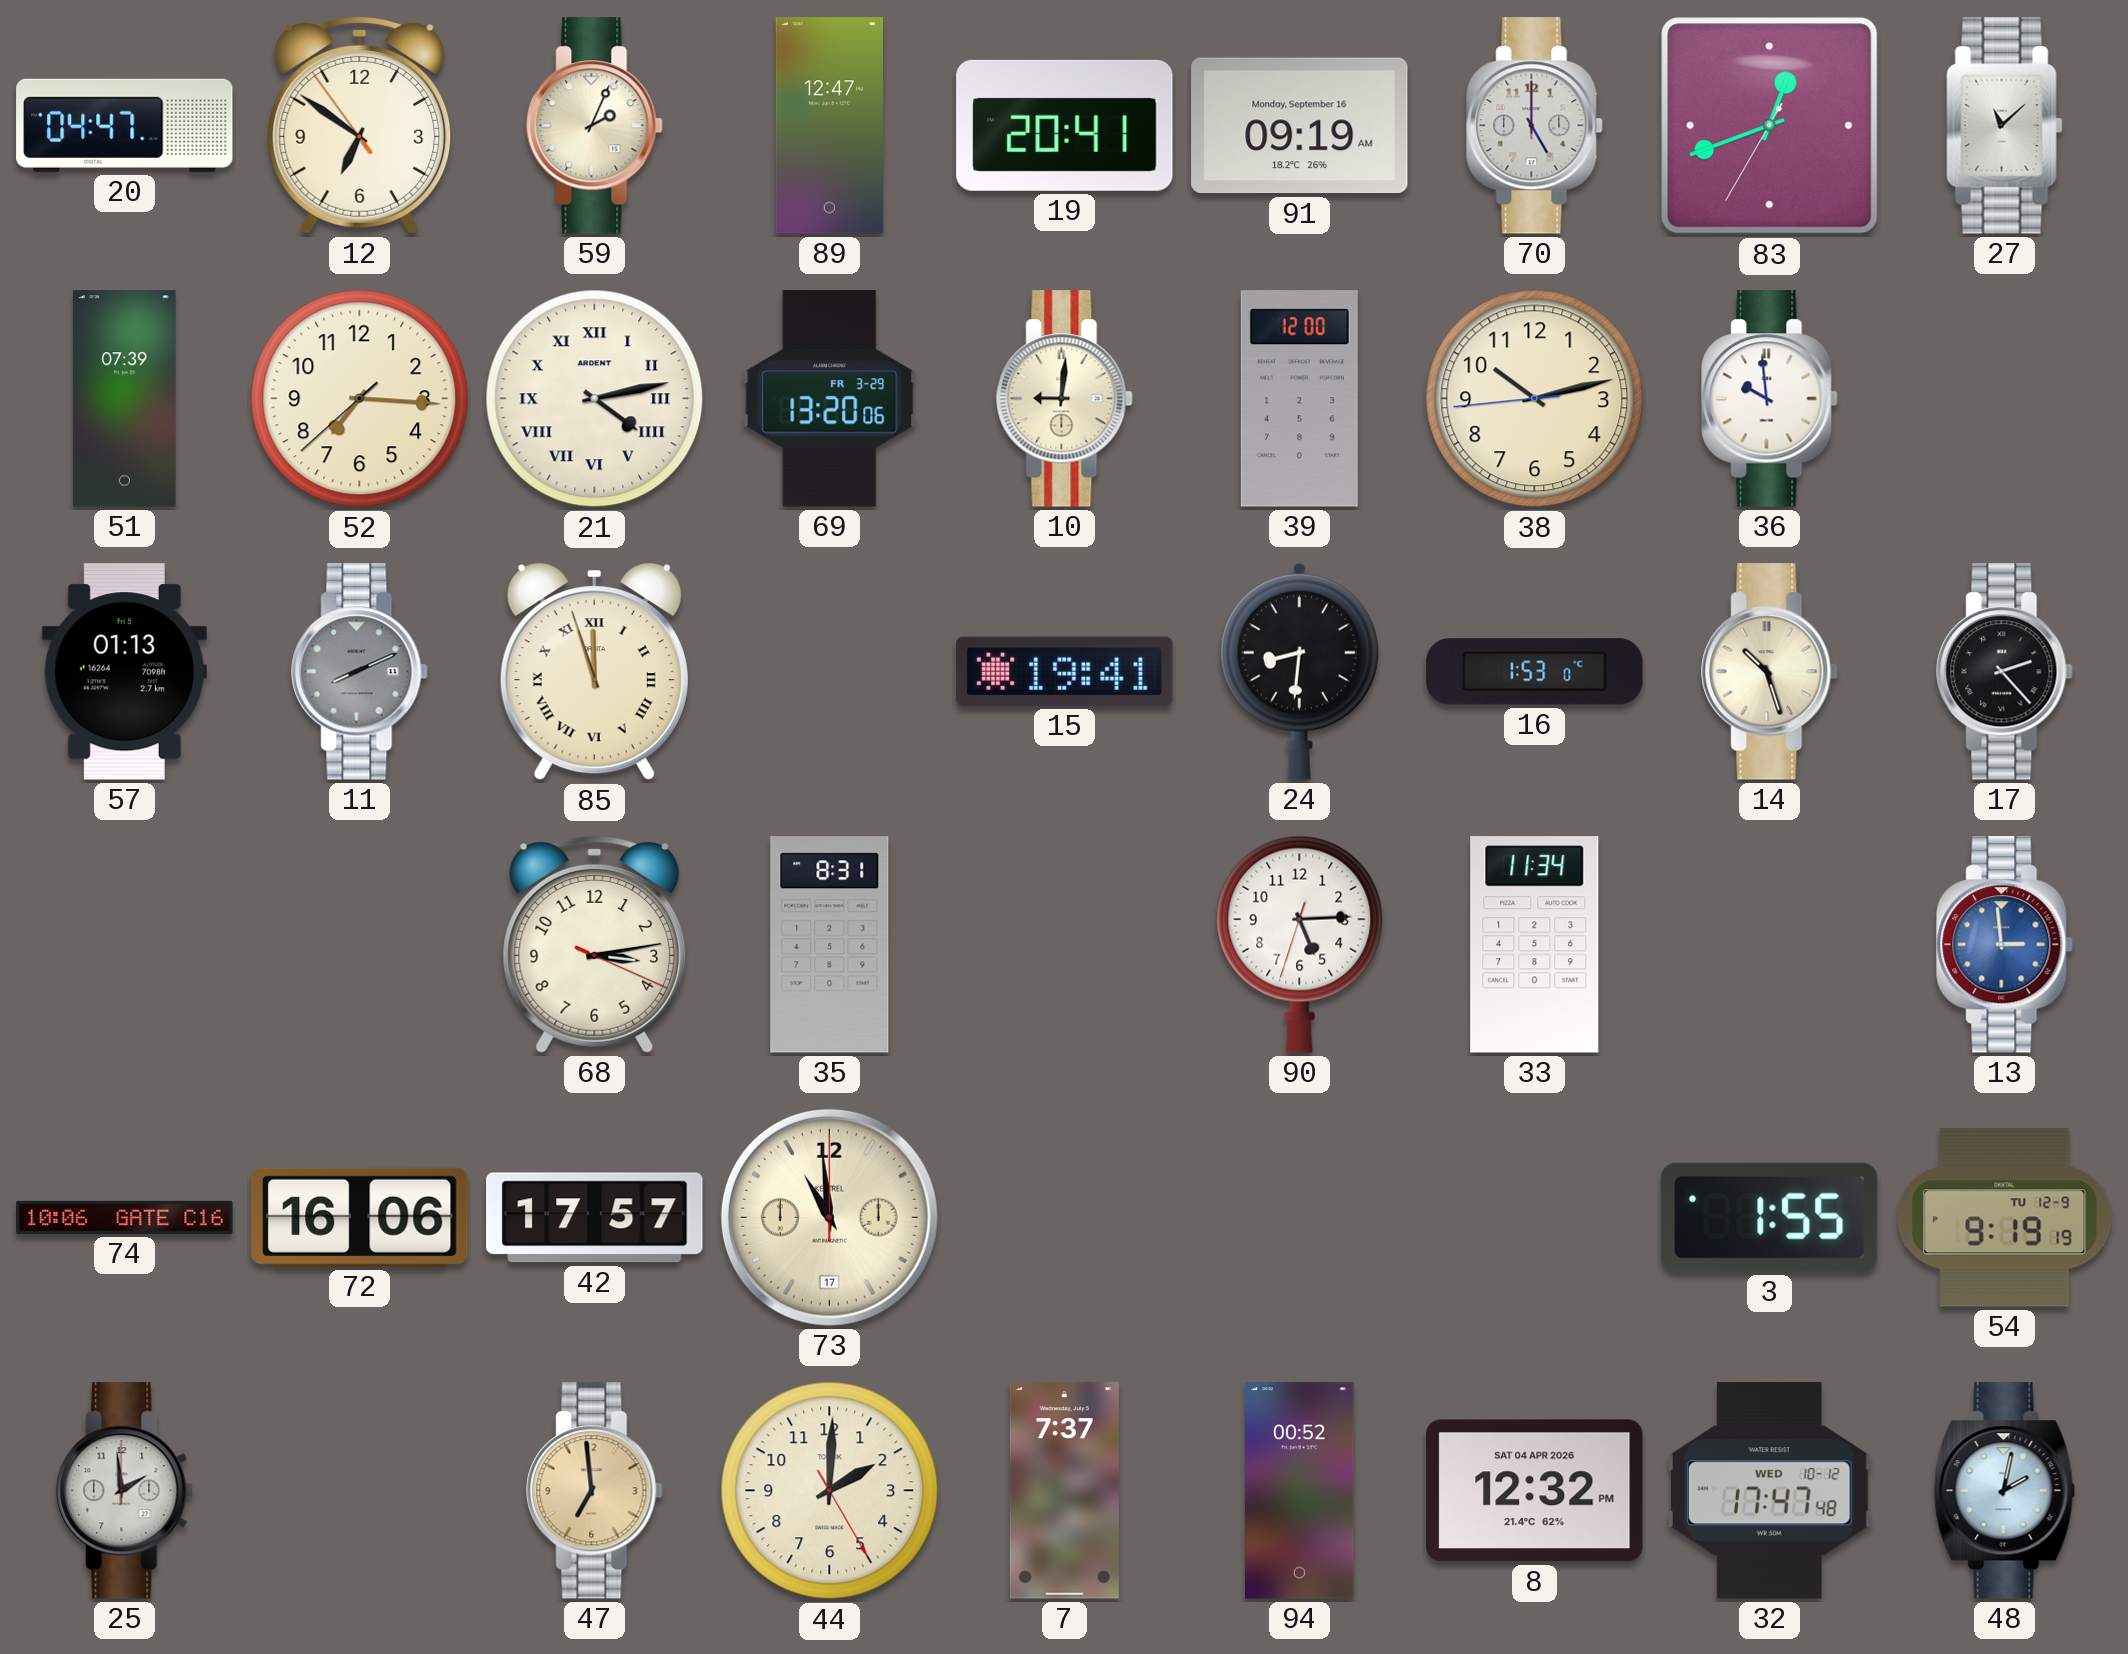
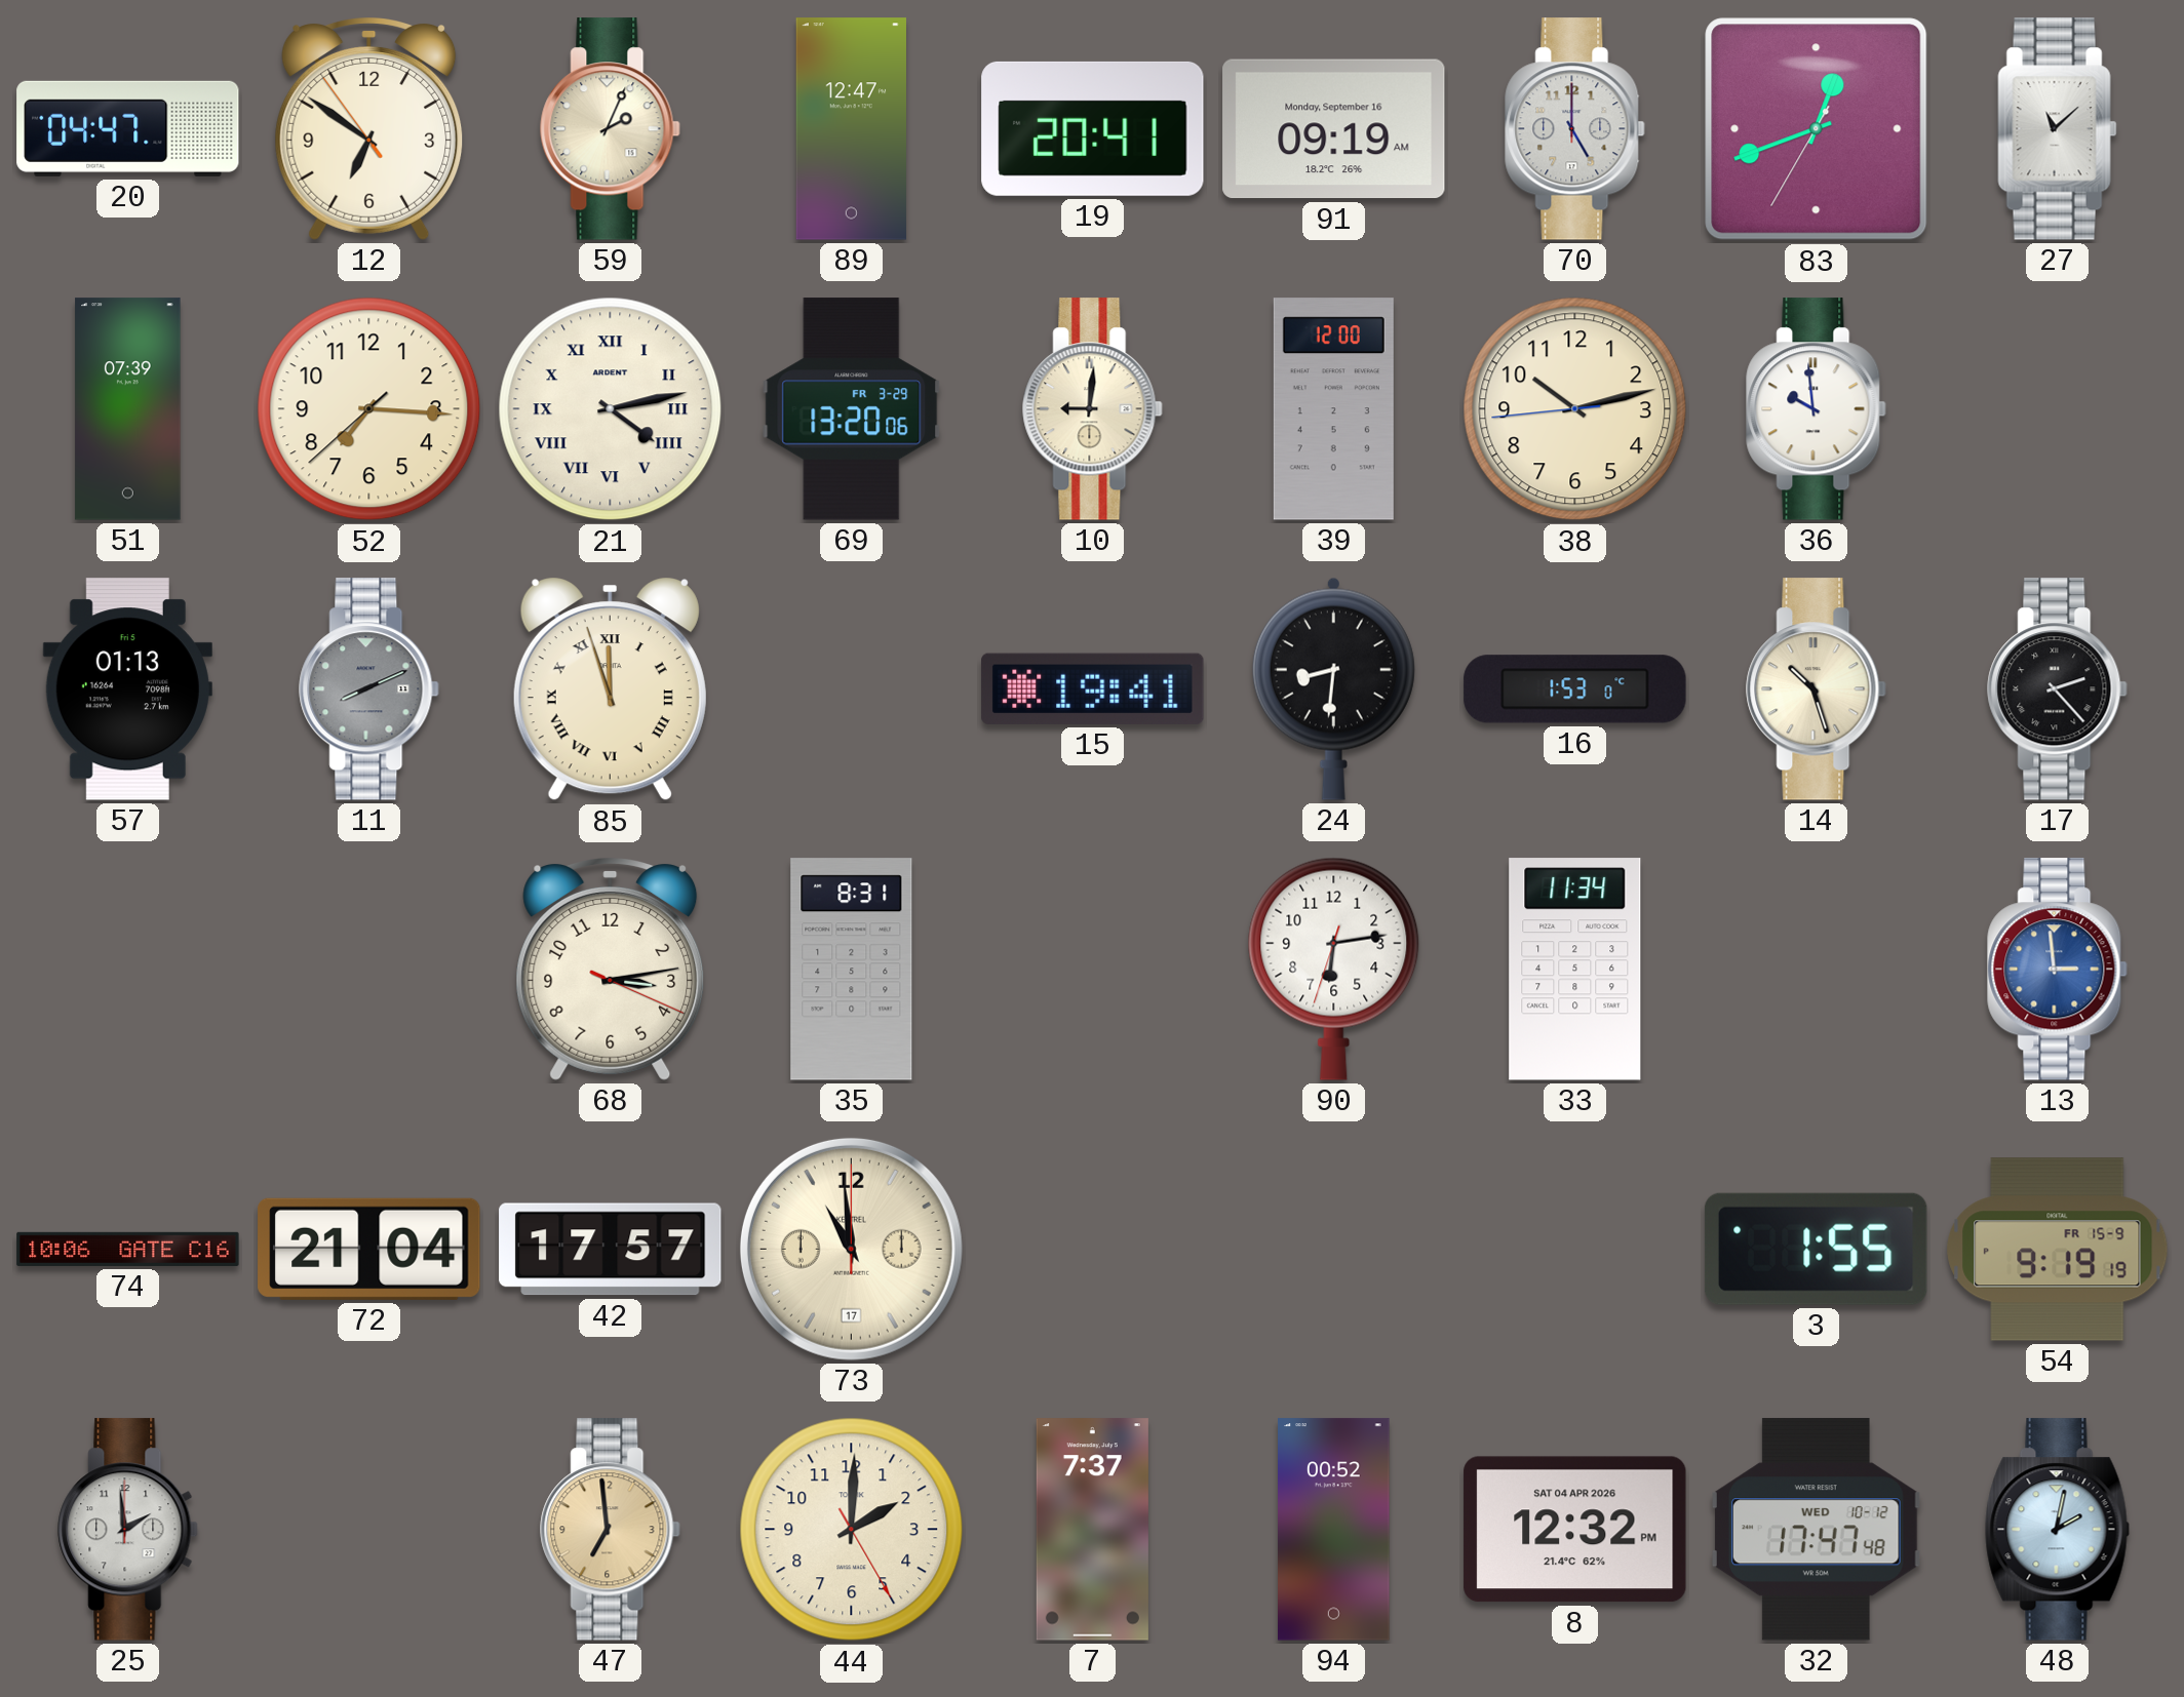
90: 5:14 -> 6:13
72: 16:06 -> 21:04
54 date: TU 12-9 -> FR 15-9
